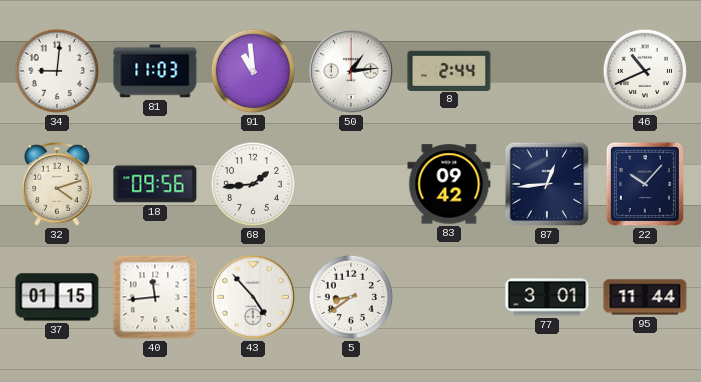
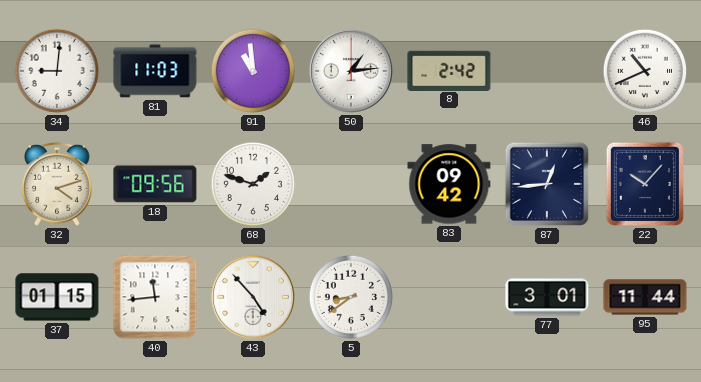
8: 2:44 -> 2:42
68: 1:44 -> 1:48
